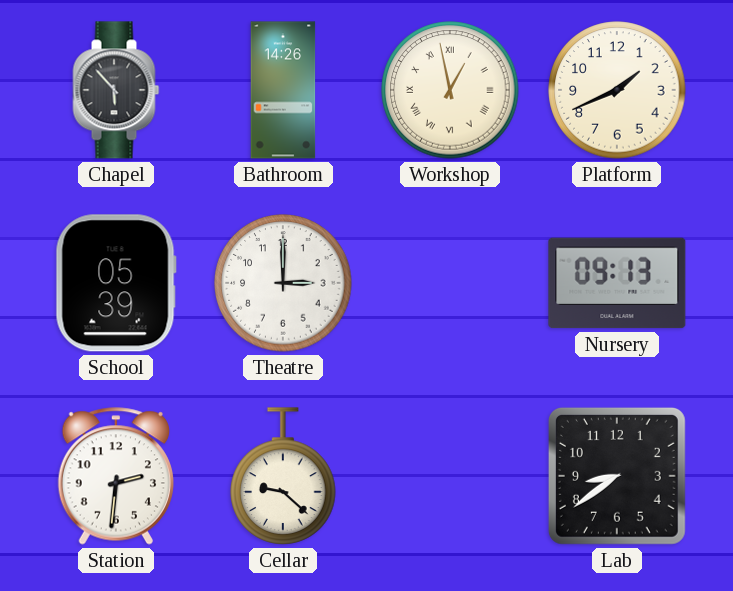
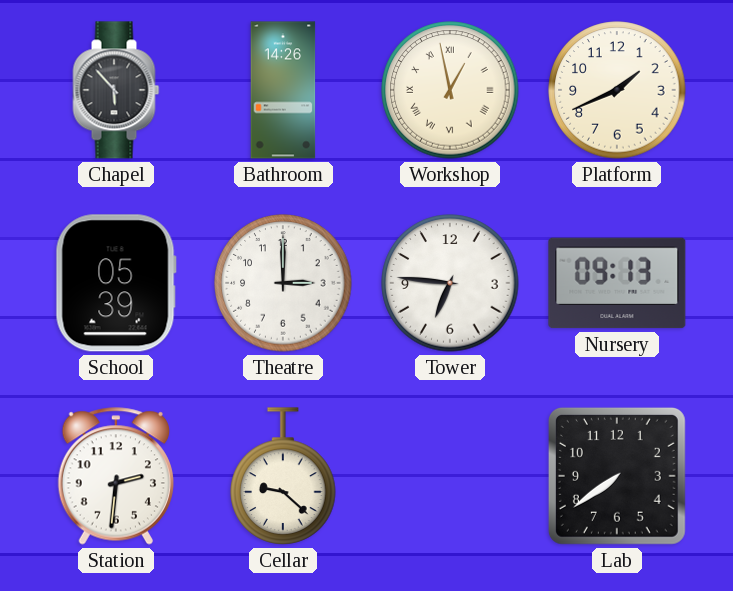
Tower: none -> 6:46
Lab: 8:39 -> 7:39
